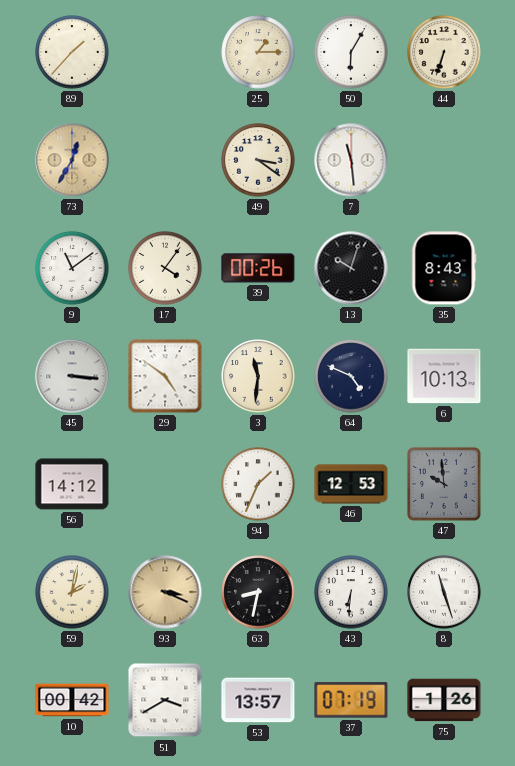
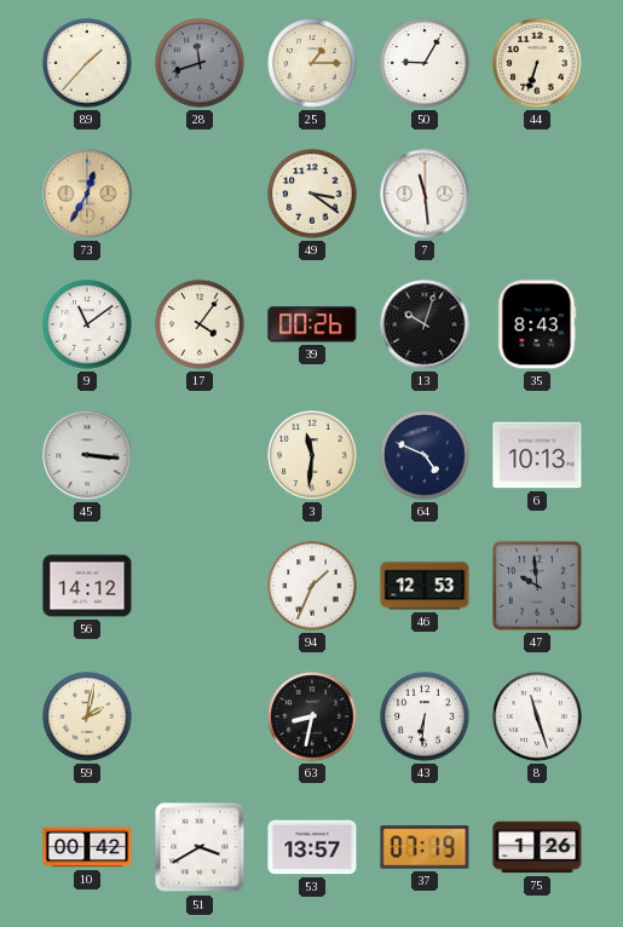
28: none -> 11:42
50: 6:05 -> 9:05
29: 4:51 -> none
93: 3:19 -> none
